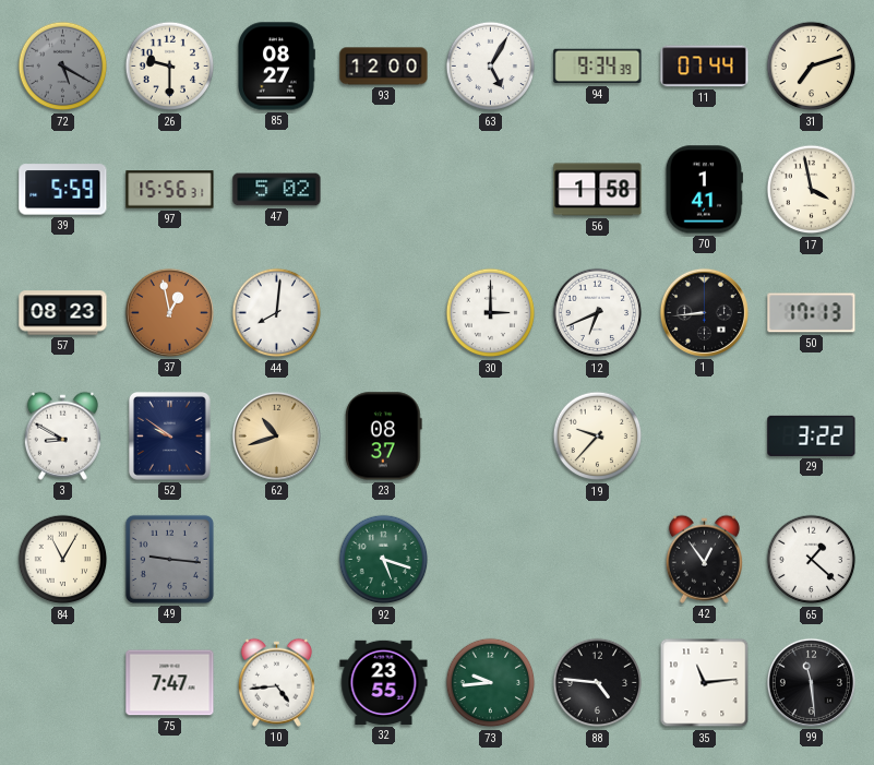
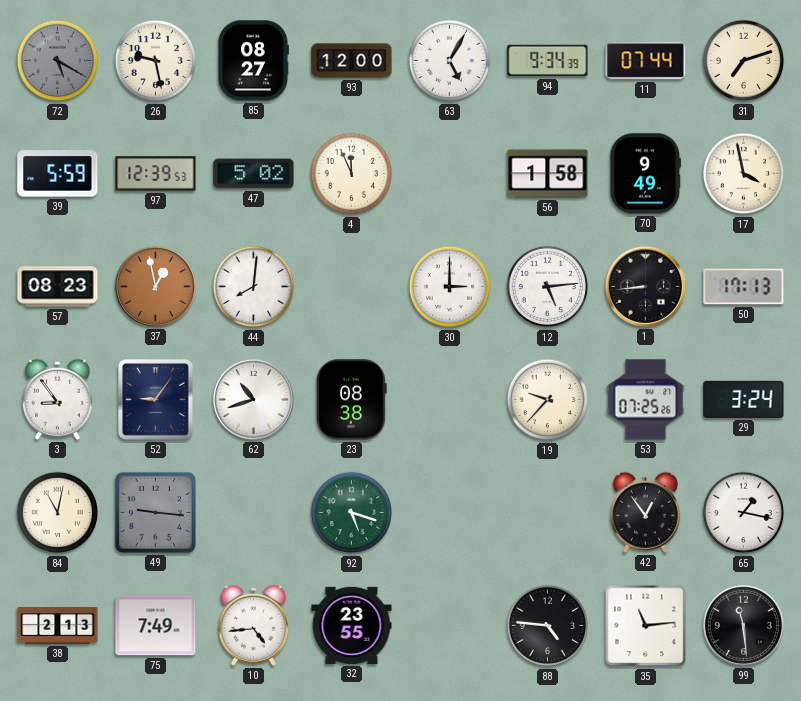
26: 9:30 -> 9:28
97: 15:56 -> 12:39
4: none -> 11:56
70: 1:41 -> 9:49
12: 6:41 -> 5:14
3: 8:50 -> 8:54
52: 9:51 -> 9:06
62 dial: champagne -> white
23: 08:37 -> 08:38
53: none -> 07:25
29: 3:22 -> 3:24
84: 11:05 -> 11:02
65: 1:22 -> 1:17
38: none -> 2:13
75: 7:47 -> 7:49
73: 9:44 -> none
